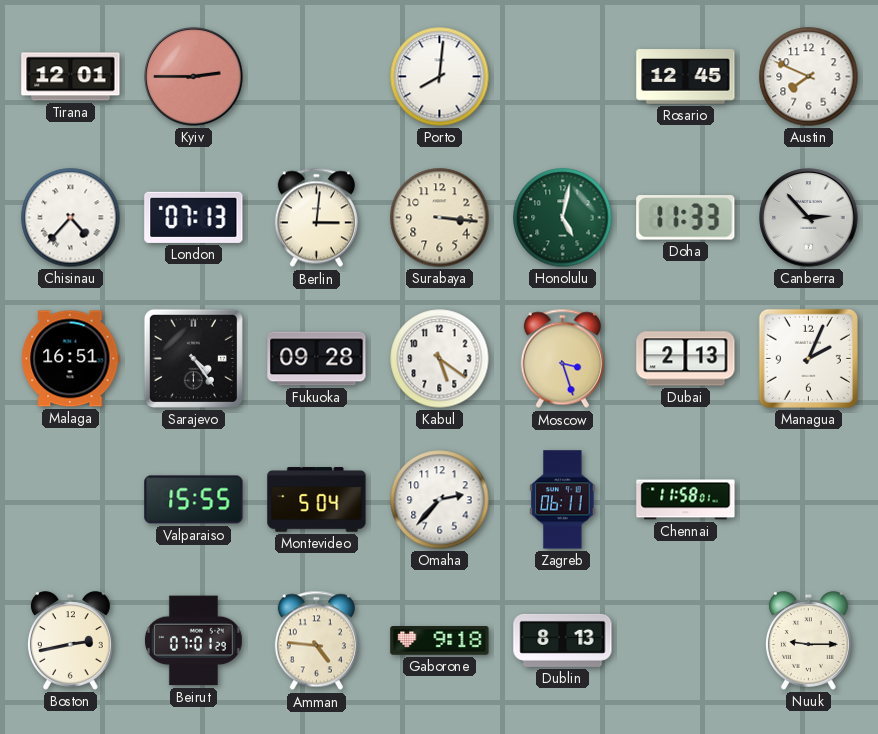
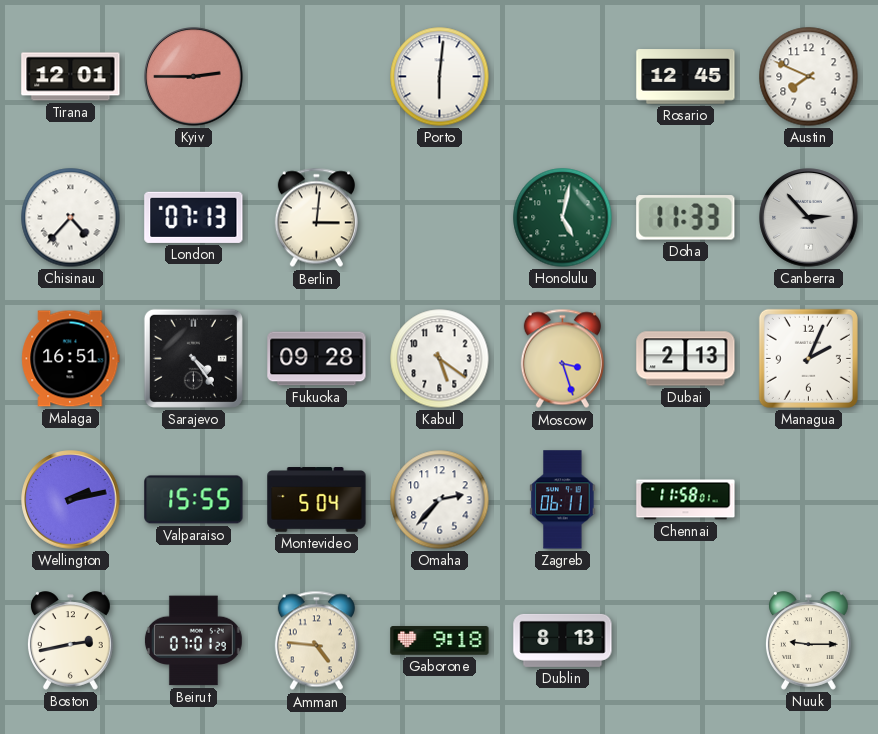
Porto: 8:01 -> 6:01
Surabaya: 3:16 -> none
Wellington: none -> 2:13
